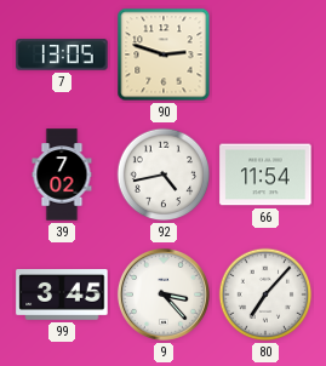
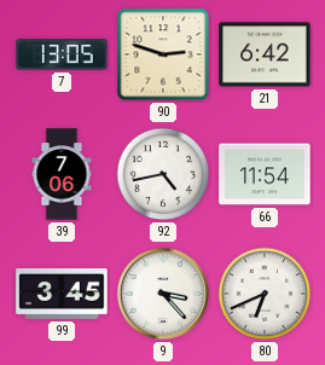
21: none -> 6:42
39: 7:02 -> 7:06
80: 7:07 -> 6:41
